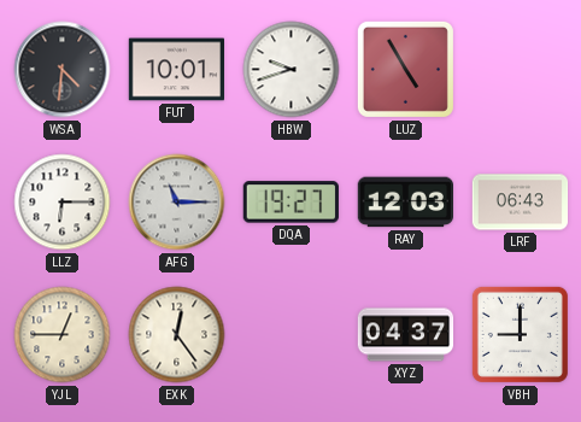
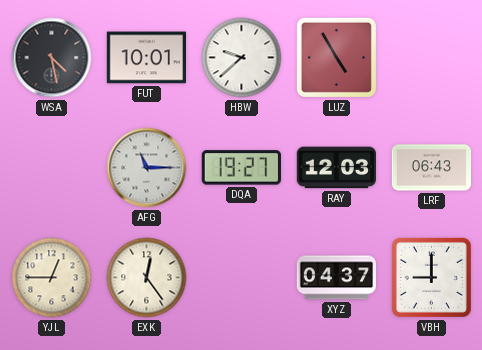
WSA: 4:31 -> 4:28
HBW: 9:42 -> 9:38
LLZ: 6:15 -> none
